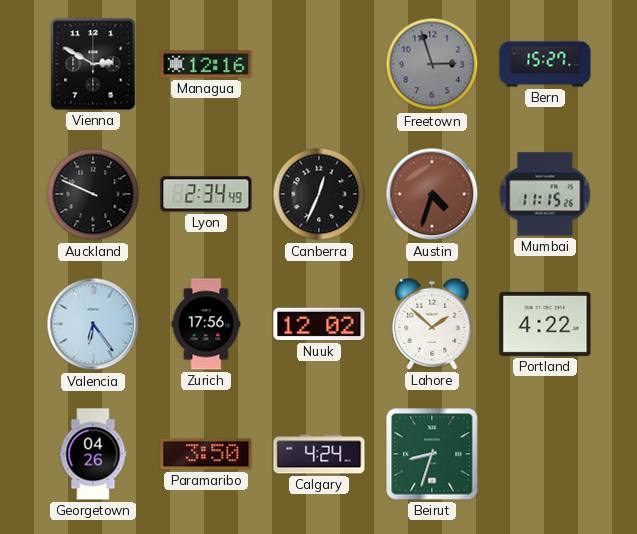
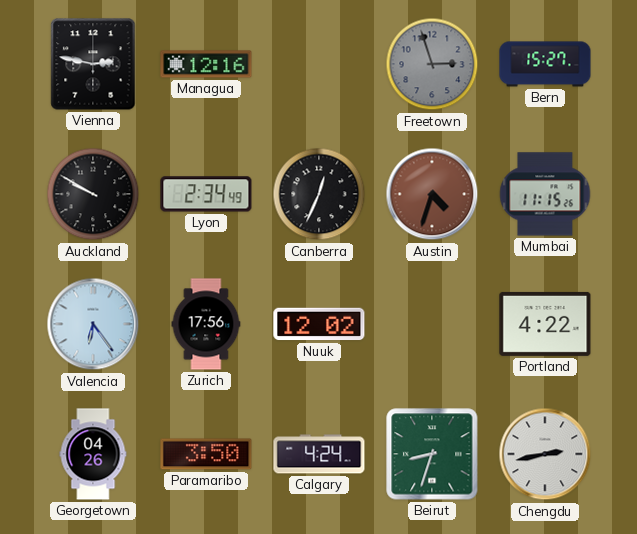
Vienna: 2:50 -> 2:47
Auckland: 9:49 -> 9:50
Lahore: 1:52 -> none
Chengdu: none -> 2:43
